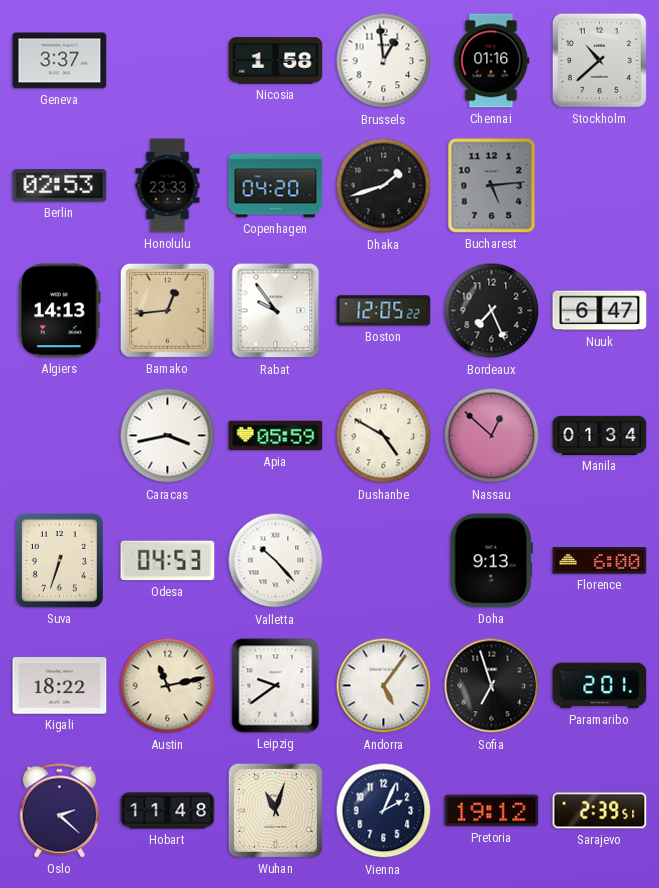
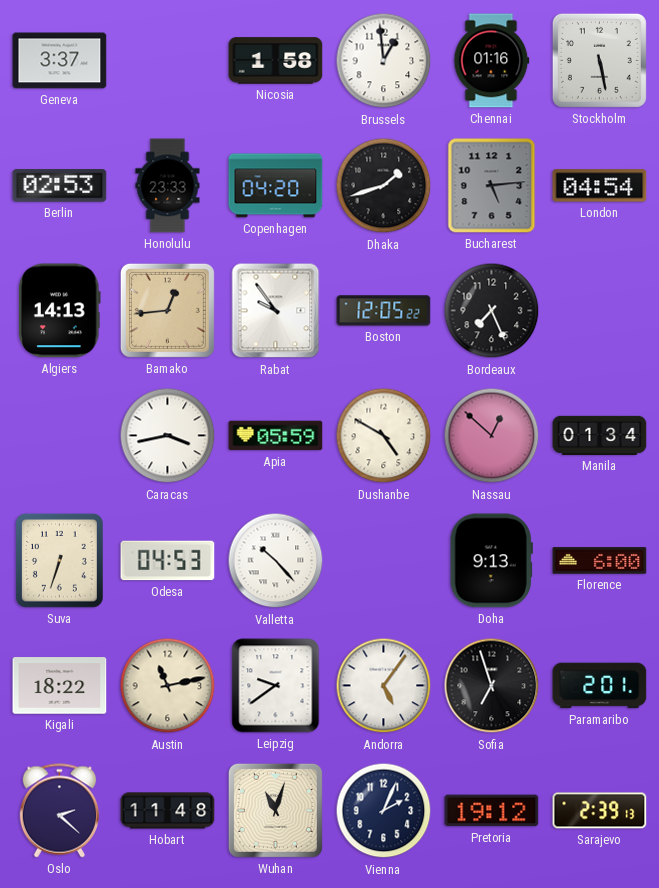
Stockholm: 10:38 -> 5:28
London: none -> 04:54
Nuuk: 6:47 -> none
Sarajevo: 2:39:51 -> 2:39:13
